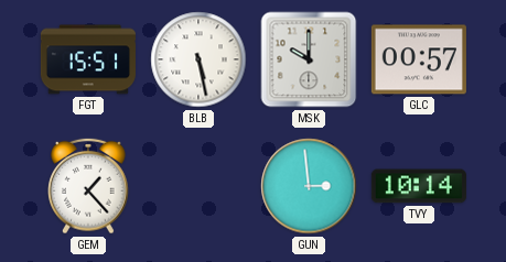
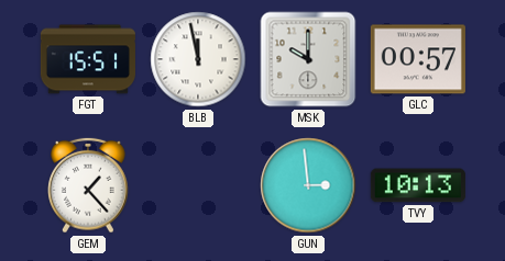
BLB: 5:28 -> 11:58
TVY: 10:14 -> 10:13
